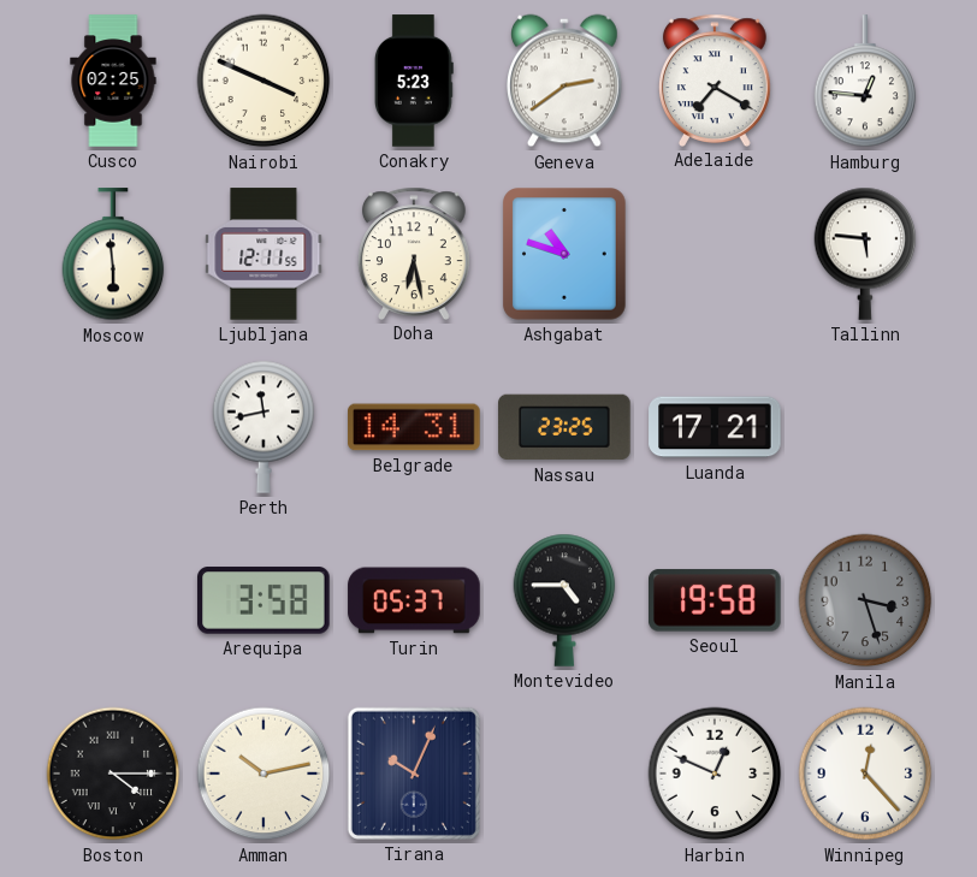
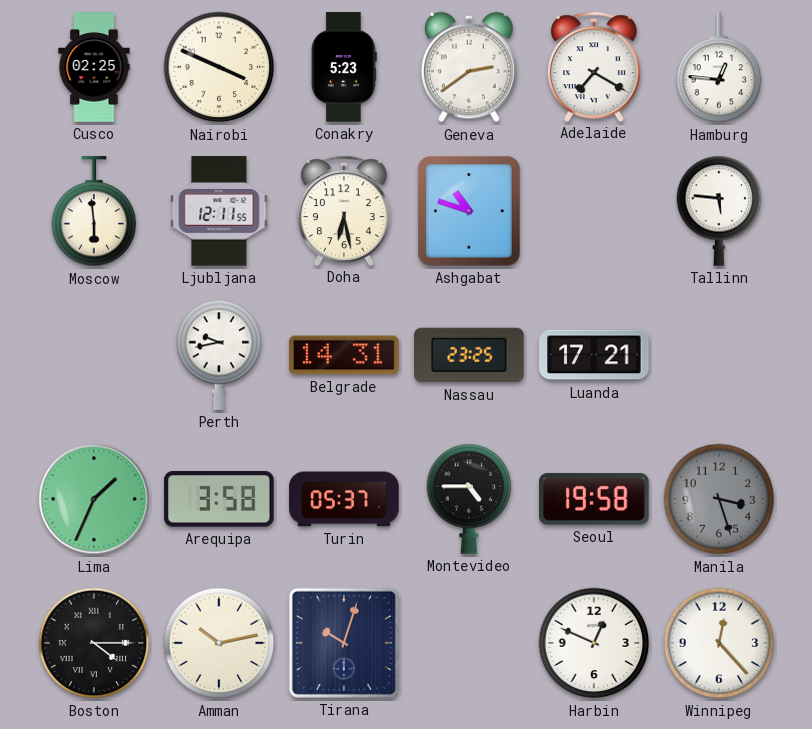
Perth: 11:43 -> 9:43
Lima: none -> 1:34
Tirana: 10:04 -> 10:03
